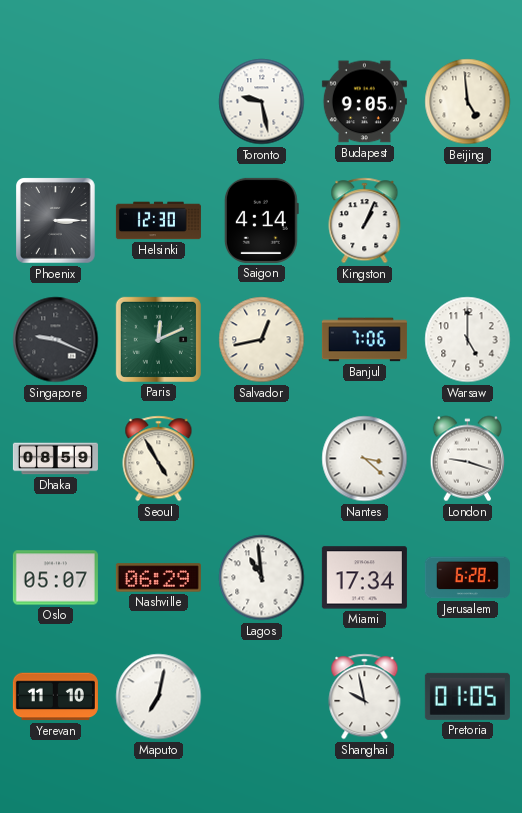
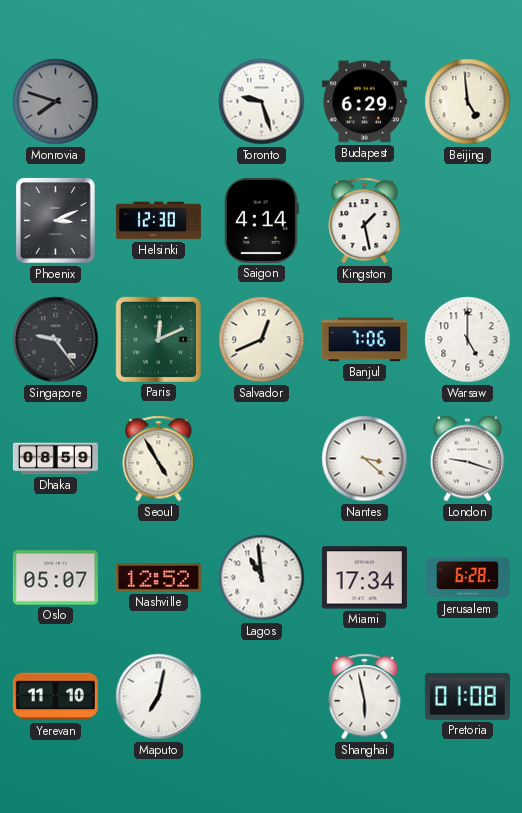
Monrovia: none -> 7:48
Toronto: 9:28 -> 9:27
Budapest: 9:05 -> 6:29
Phoenix: 3:15 -> 3:11
Kingston: 1:04 -> 1:28
Singapore: 9:19 -> 9:24
Salvador: 12:43 -> 12:41
Nashville: 06:29 -> 12:52
Shanghai: 9:58 -> 5:58
Pretoria: 01:05 -> 01:08
